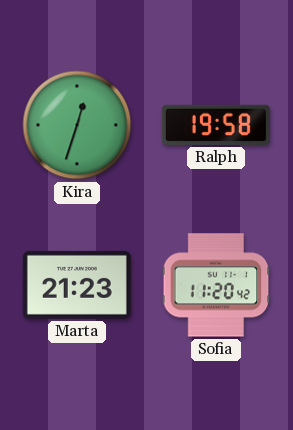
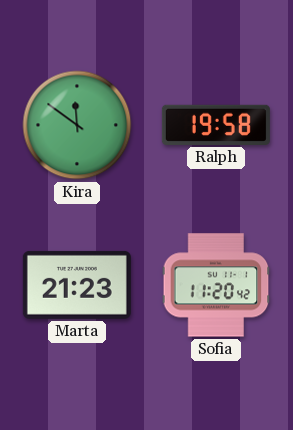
Kira: 12:33 -> 11:51
